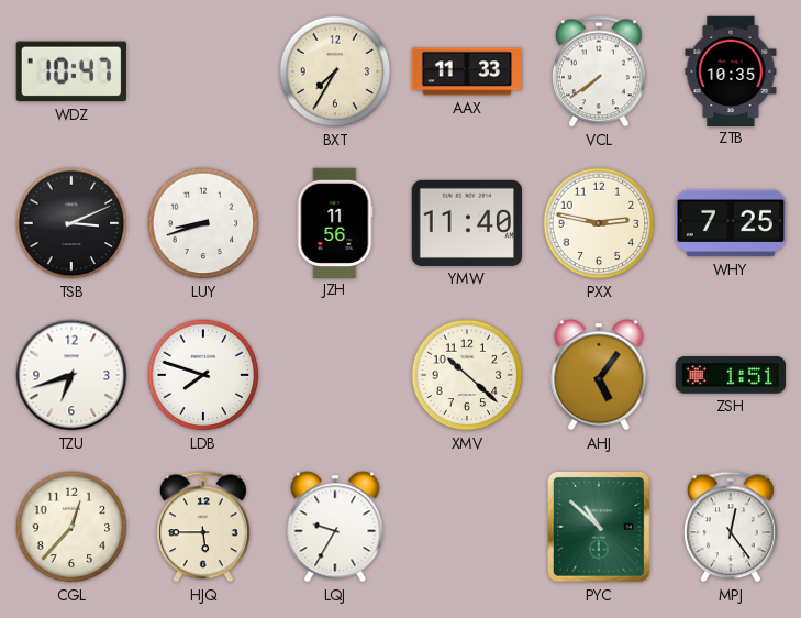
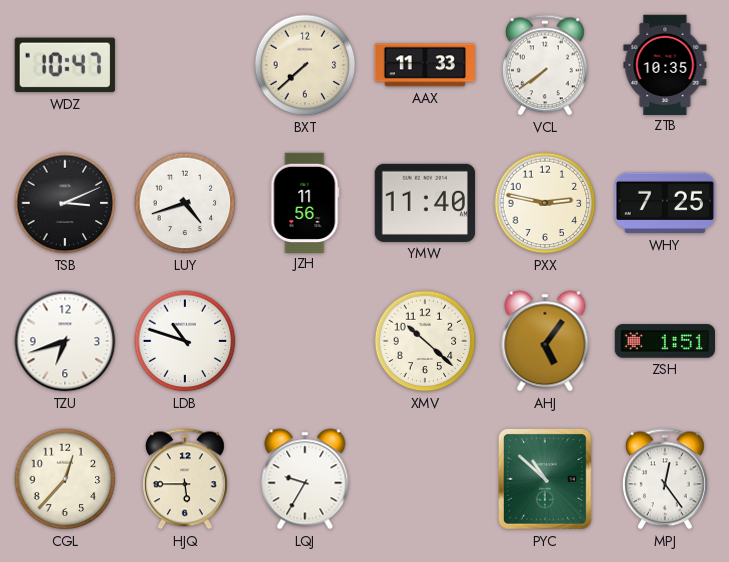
BXT: 7:35 -> 7:38
LUY: 8:42 -> 4:42
LDB: 7:48 -> 10:48
